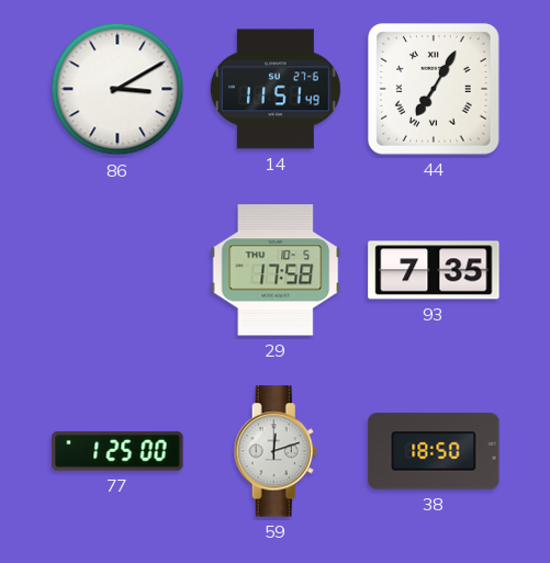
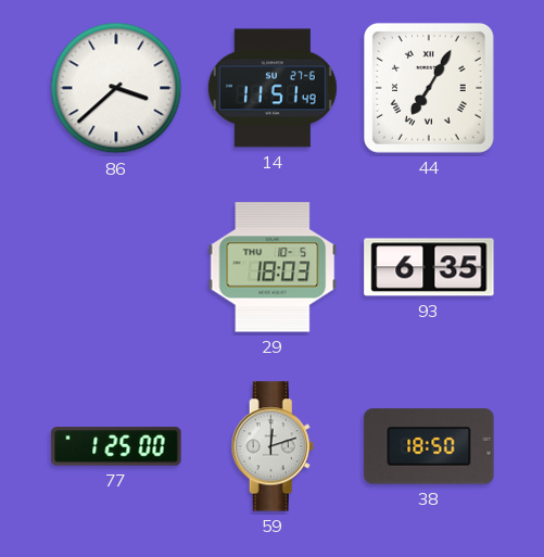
86: 3:10 -> 3:38
29: 17:58 -> 18:03
93: 7:35 -> 6:35
